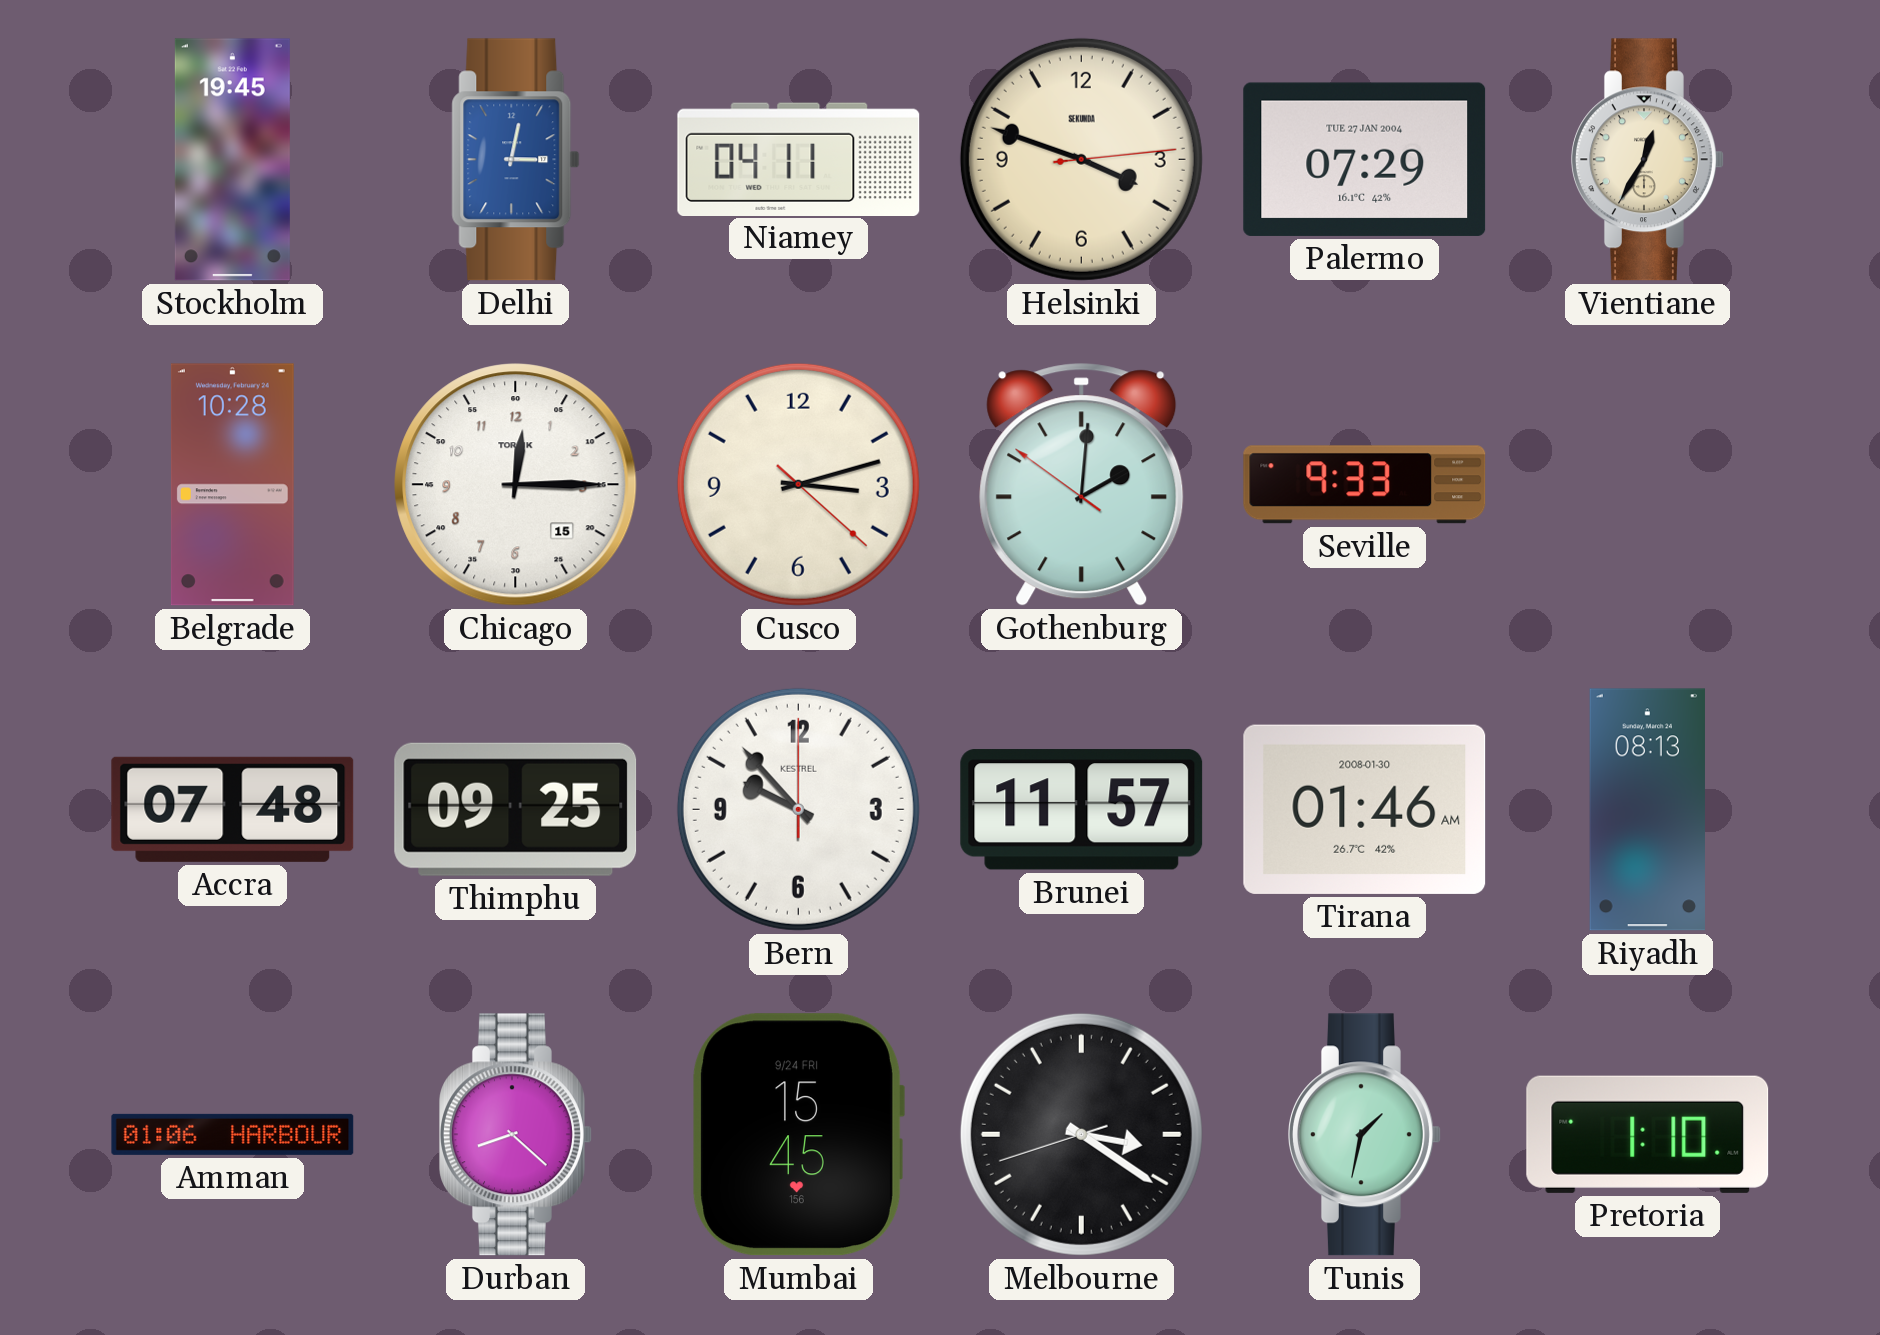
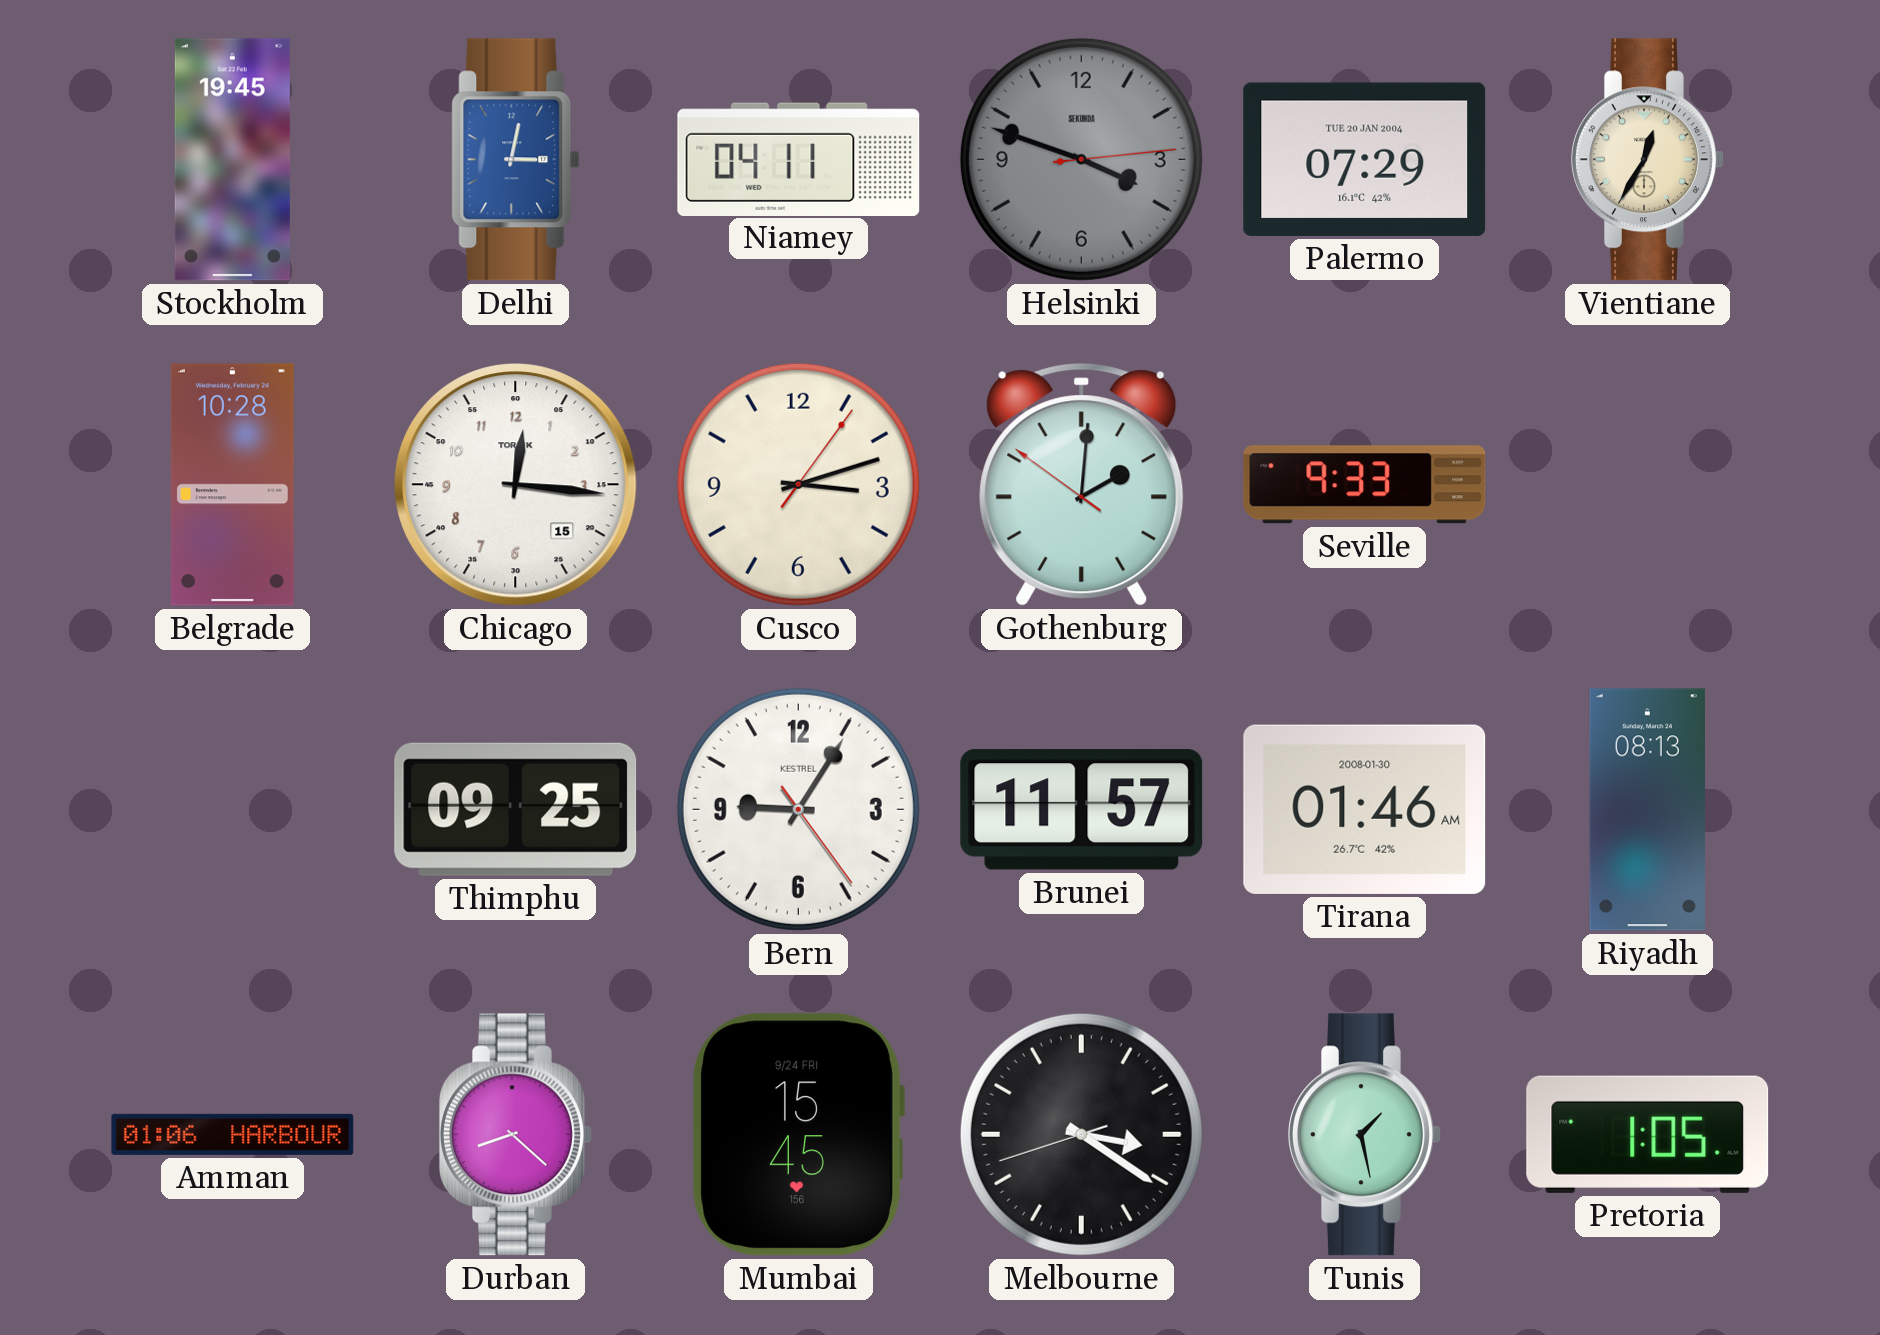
Helsinki dial: cream -> grey
Palermo date: TUE 27 JAN 2004 -> TUE 20 JAN 2004
Chicago: 12:15 -> 12:16
Cusco: 3:12:22 -> 3:12:06
Accra: 07:48 -> none
Bern: 9:53 -> 9:05
Tunis: 1:32 -> 1:28
Pretoria: 1:10 -> 1:05
